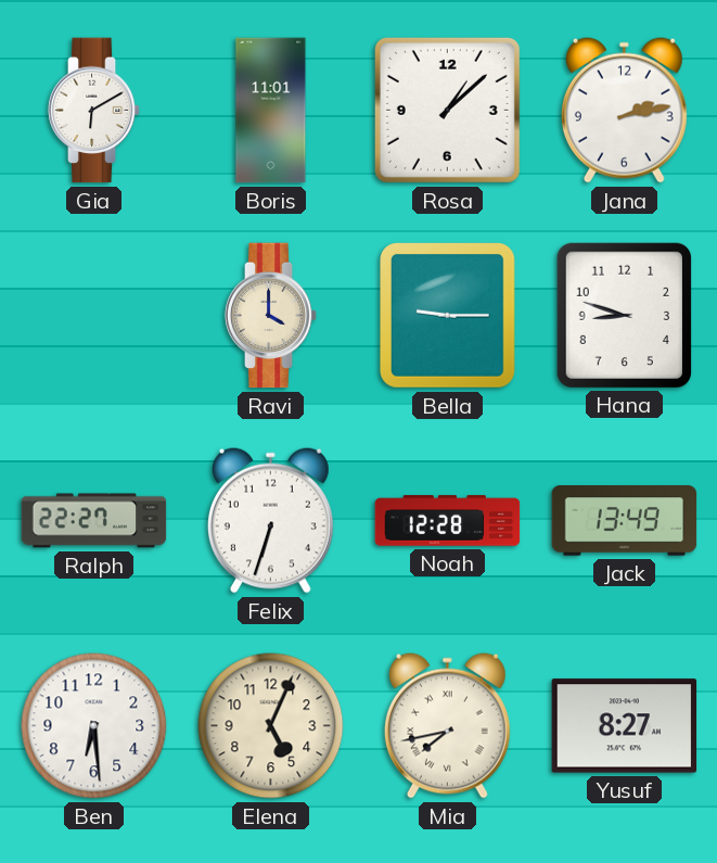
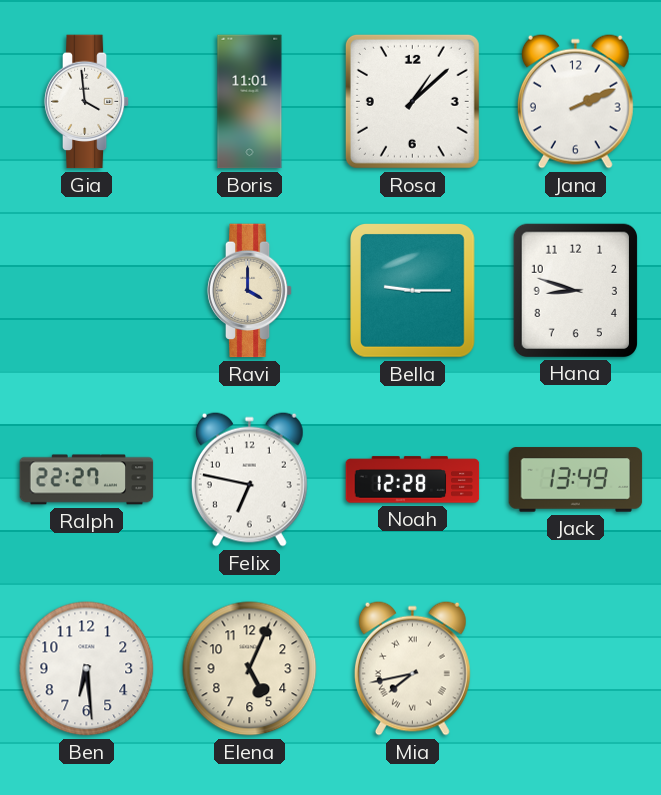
Gia: 6:10 -> 3:59
Jana: 2:13 -> 2:11
Felix: 6:33 -> 6:47
Yusuf: 8:27 -> none
